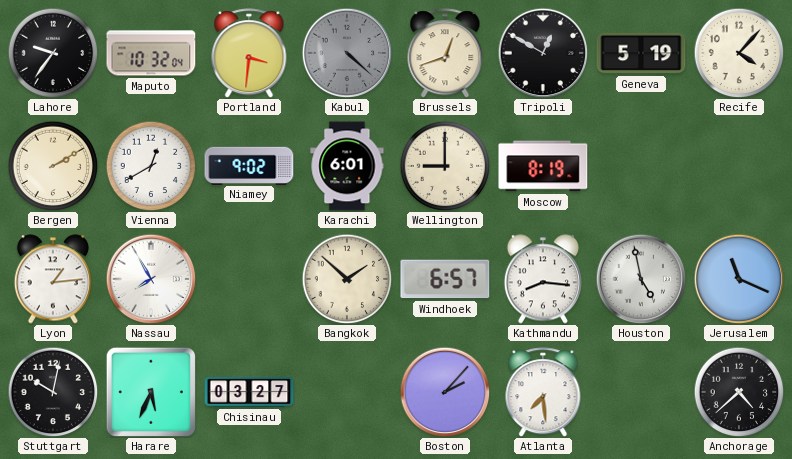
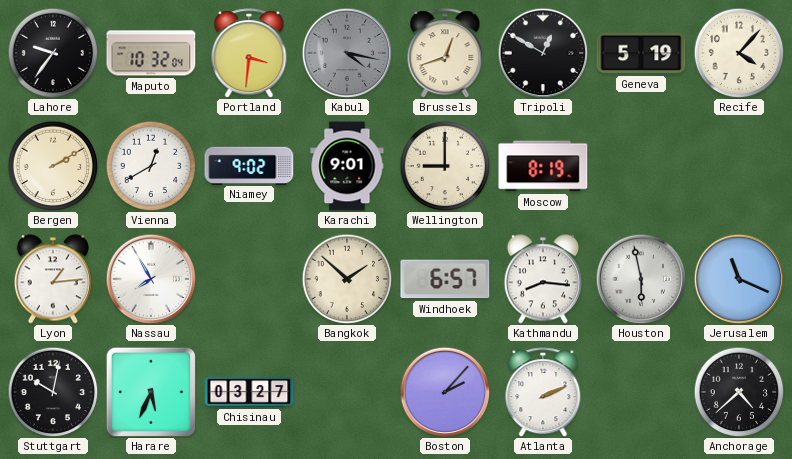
Kabul: 4:22 -> 4:17
Karachi: 6:01 -> 9:01
Houston: 4:58 -> 5:58
Atlanta: 7:29 -> 2:11
